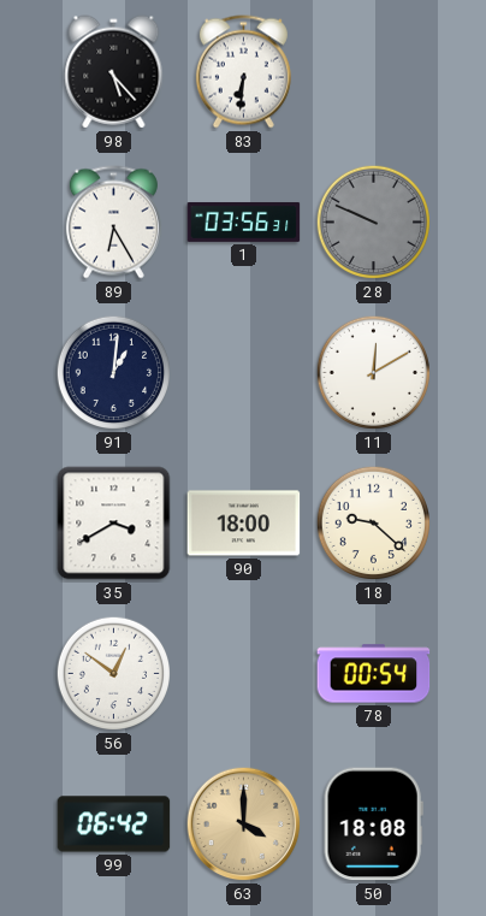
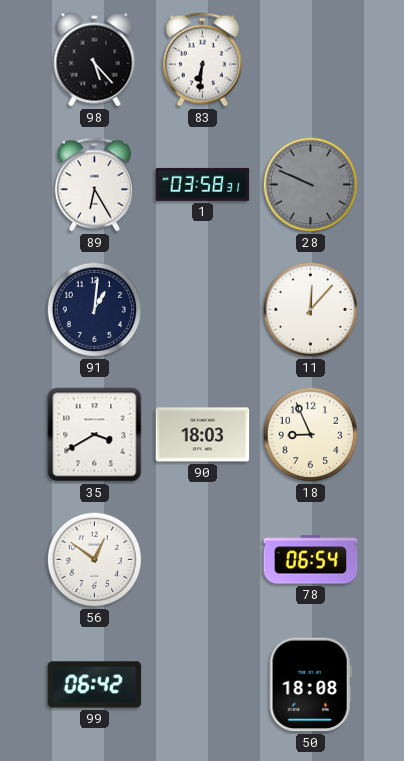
1: 03:56 -> 03:58
11: 12:10 -> 12:07
90: 18:00 -> 18:03
18: 9:22 -> 8:56
78: 00:54 -> 06:54
63: 4:00 -> none
